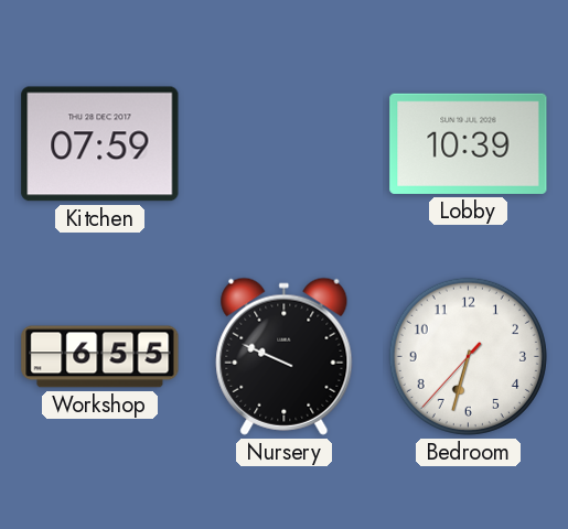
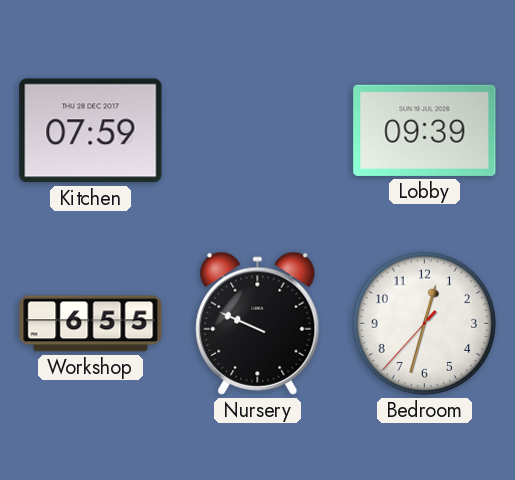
Lobby: 10:39 -> 09:39
Bedroom: 6:32 -> 12:32
